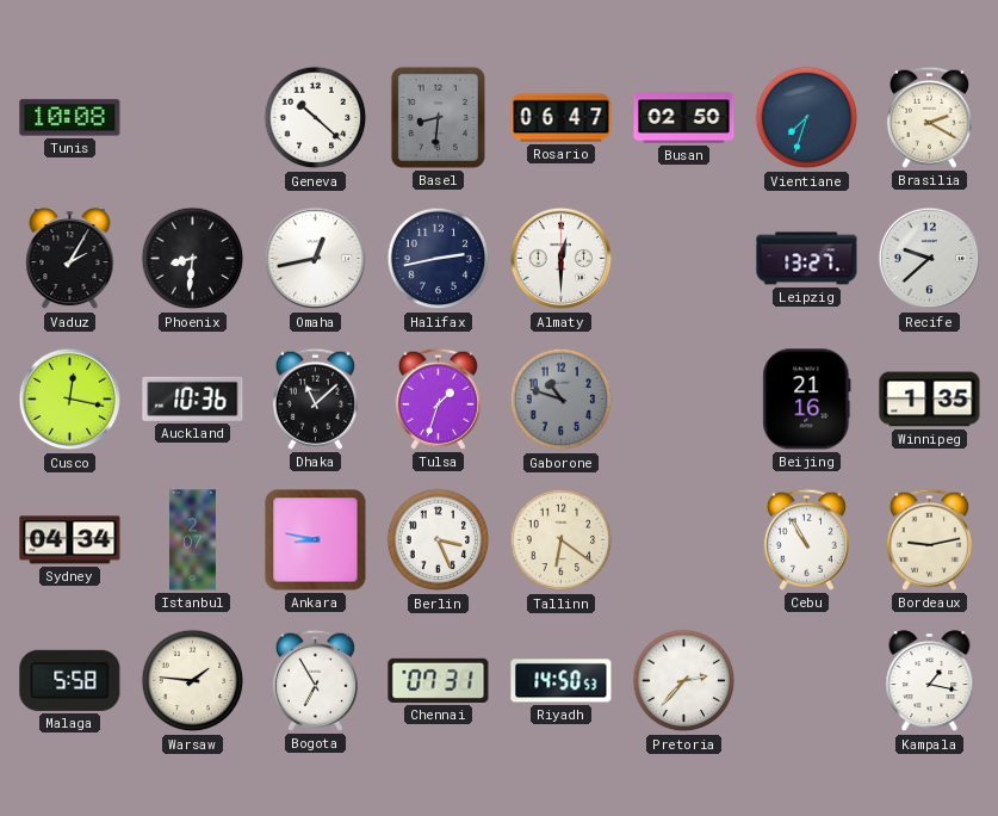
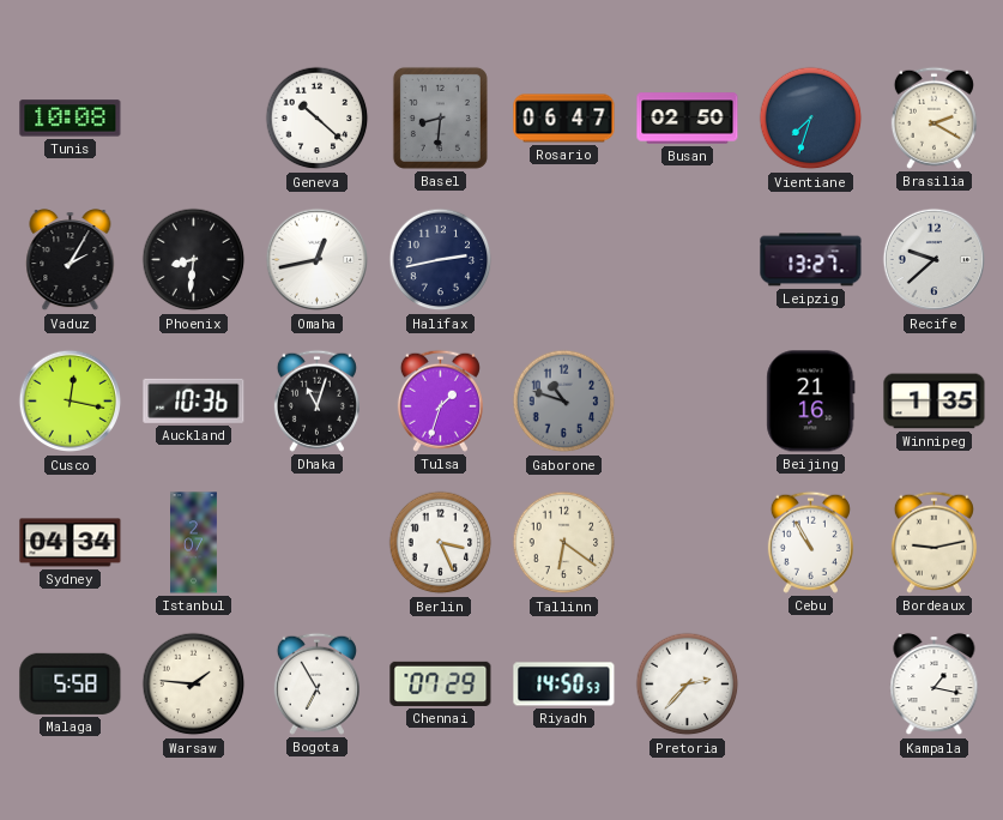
Almaty: 12:30 -> none
Dhaka: 11:08 -> 11:03
Ankara: 8:47 -> none
Chennai: 07:31 -> 07:29
